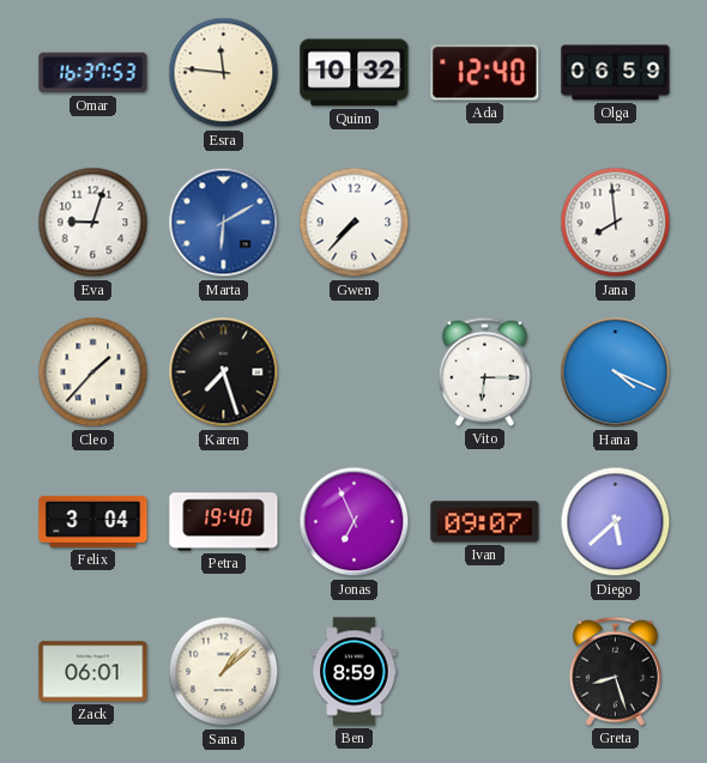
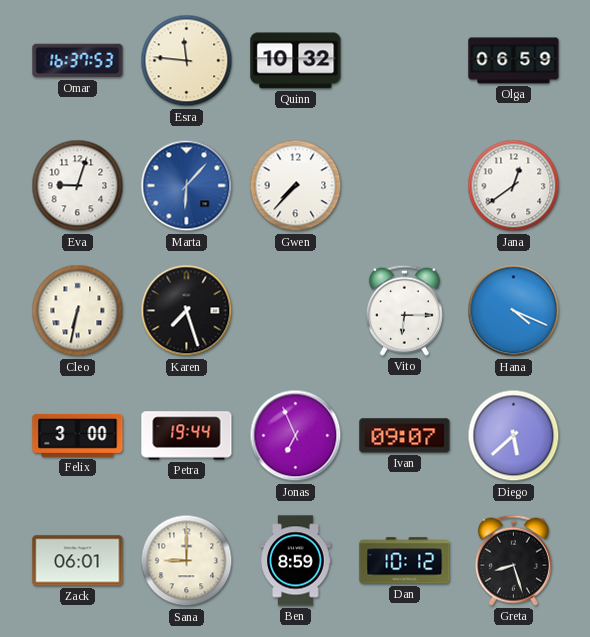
Ada: 12:40 -> none
Marta: 6:10 -> 6:07
Jana: 7:59 -> 12:39
Cleo: 1:37 -> 6:32
Felix: 3:04 -> 3:00
Petra: 19:40 -> 19:44
Sana: 1:08 -> 9:00
Dan: none -> 10:12
